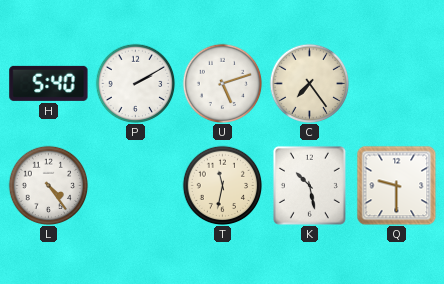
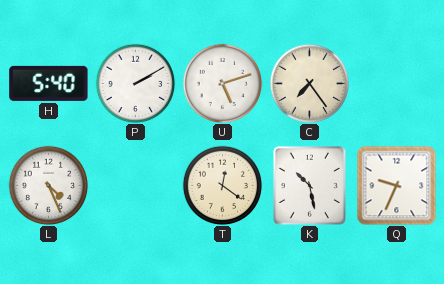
L: 4:24 -> 4:26
T: 11:32 -> 12:21
Q: 9:30 -> 9:34
